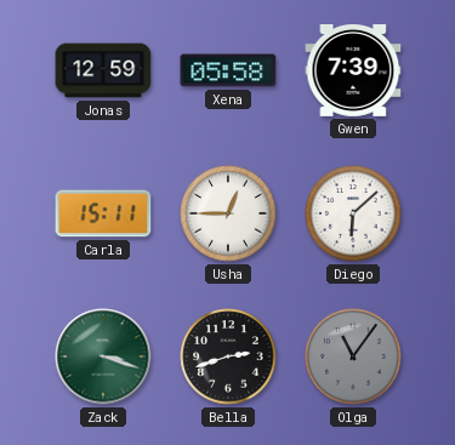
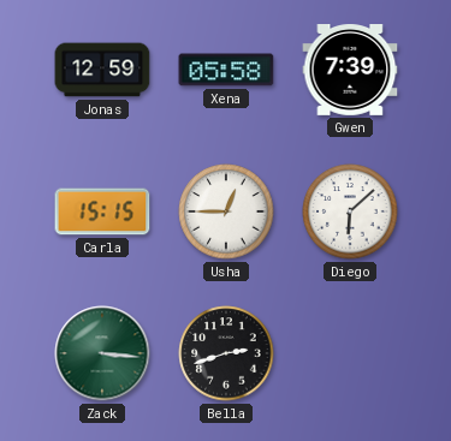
Carla: 15:11 -> 15:15
Zack: 3:18 -> 3:16
Olga: 11:06 -> none
